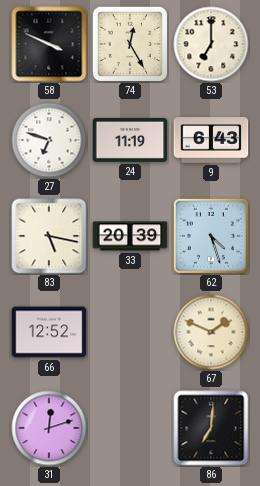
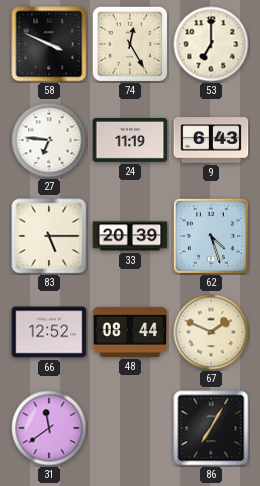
27: 6:48 -> 6:46
83: 5:17 -> 5:15
48: none -> 08:44
31: 12:12 -> 11:39
86: 7:01 -> 7:05
